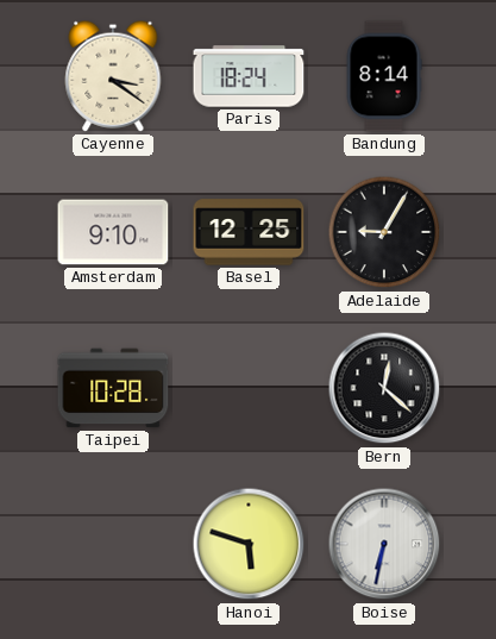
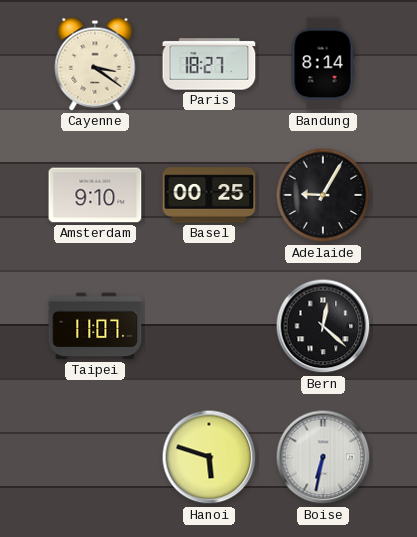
Paris: 18:24 -> 18:27
Basel: 12:25 -> 00:25
Taipei: 10:28 -> 11:07
